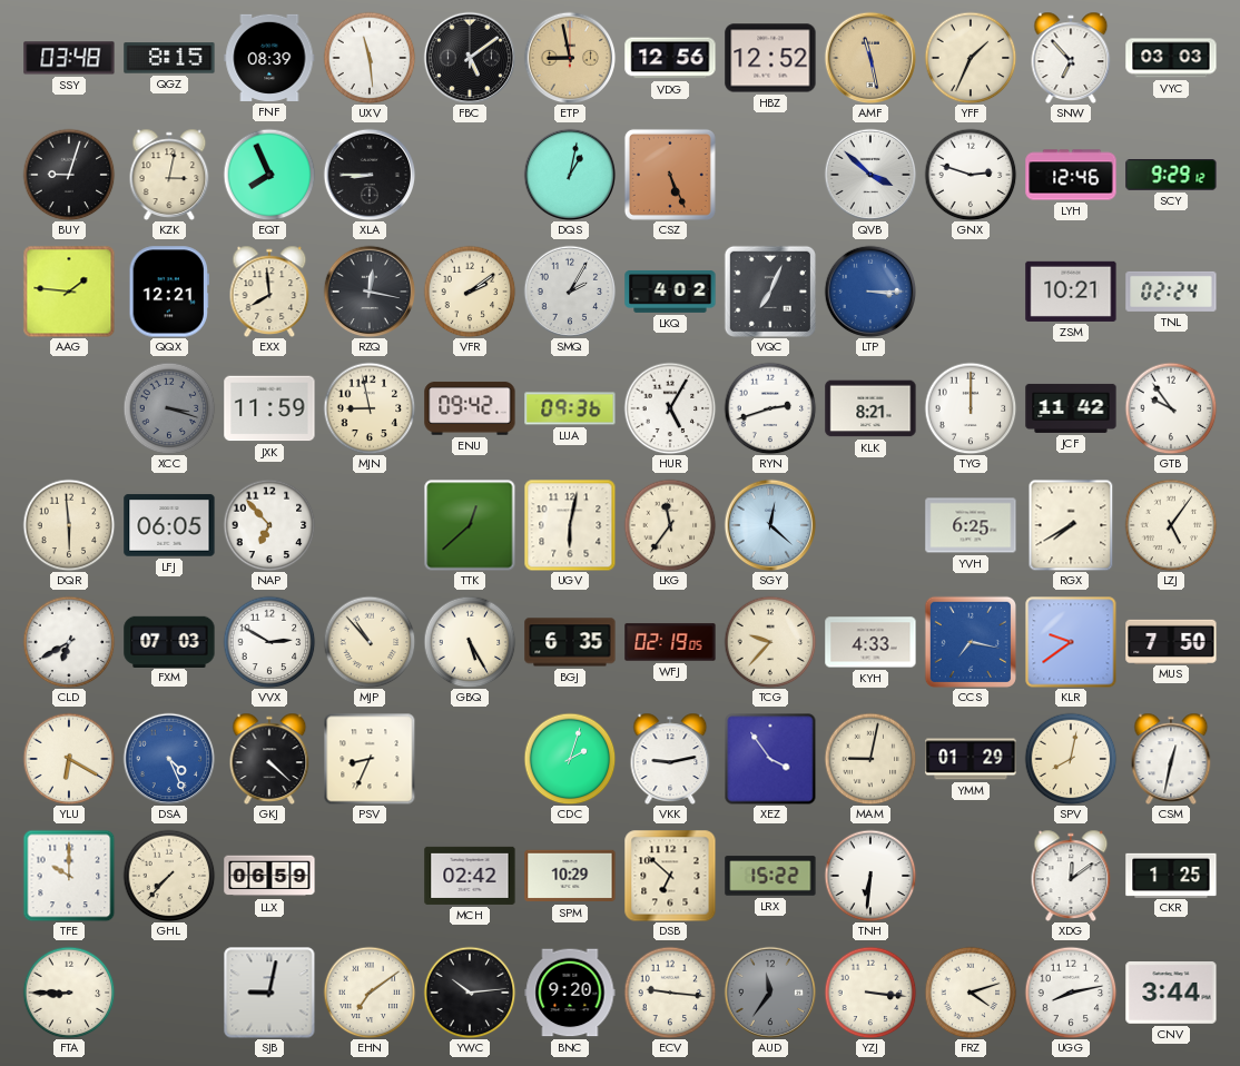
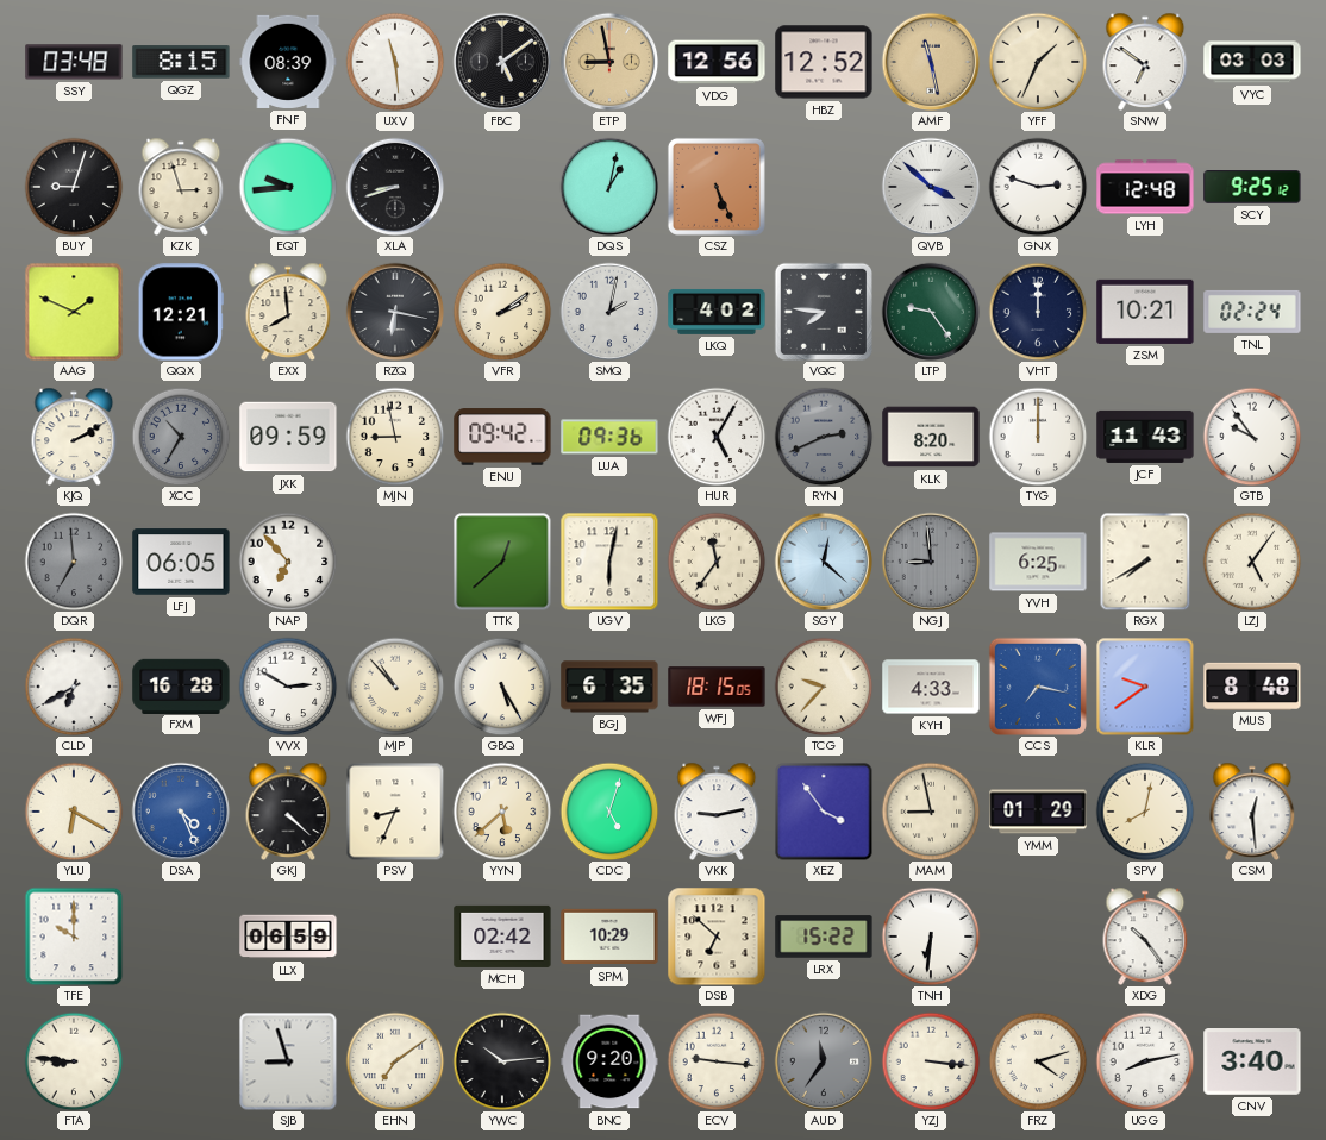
SNW: 6:53 -> 6:51
KZK: 3:02 -> 2:57
EQT: 7:56 -> 9:44
XLA: 8:45 -> 8:42
LYH: 12:46 -> 12:48
SCY: 9:29 -> 9:25
AAG: 1:46 -> 1:49
RZQ: 12:17 -> 6:17
SMQ: 2:05 -> 2:02
VQC: 7:04 -> 7:46
LTP: 3:15 -> 9:24
LTP dial: blue -> green
VHT: none -> 12:00
KJQ: none -> 2:10
XCC: 3:18 -> 10:35
JXK: 11:59 -> 09:59
RYN: 2:42 -> 2:41
RYN dial: white -> grey
KLK: 8:21 -> 8:20
JCF: 11:42 -> 11:43
DQR: 5:59 -> 6:59
DQR dial: cream -> grey
NGJ: none -> 8:59
FXM: 07:03 -> 16:28
WFJ: 02:19 -> 18:15
MUS: 7:50 -> 8:48
YYN: none -> 5:38
CDC: 2:03 -> 5:03
MAM: 9:02 -> 8:58
CSM: 12:32 -> 12:29
GHL: 7:37 -> none
XDG: 12:09 -> 10:24
CKR: 1:25 -> none
FTA: 8:45 -> 8:46
SJB: 9:02 -> 8:57
CNV: 3:44 -> 3:40
